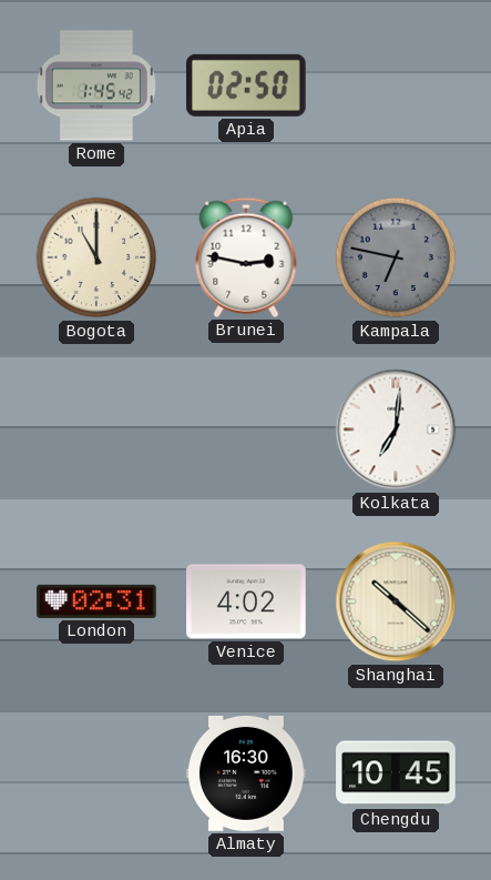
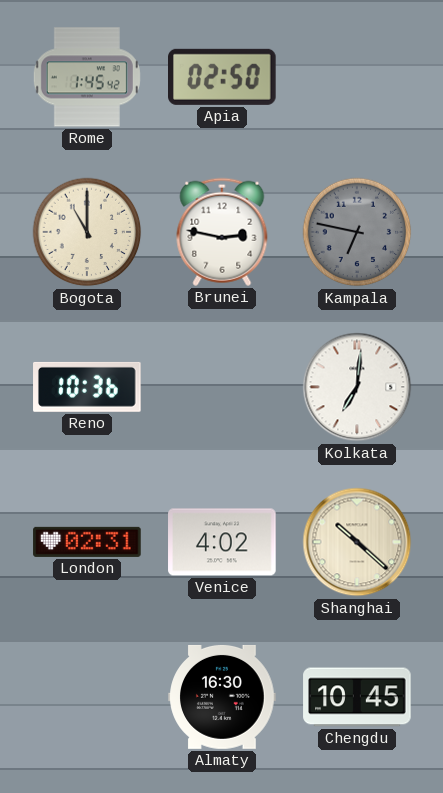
Reno: none -> 10:36
